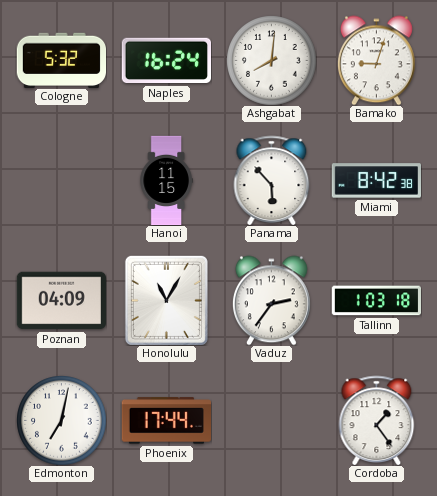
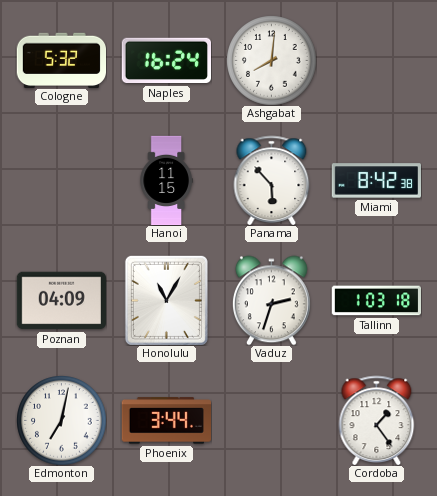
Bamako: 9:03 -> none
Vaduz: 2:36 -> 2:33
Phoenix: 17:44 -> 3:44
